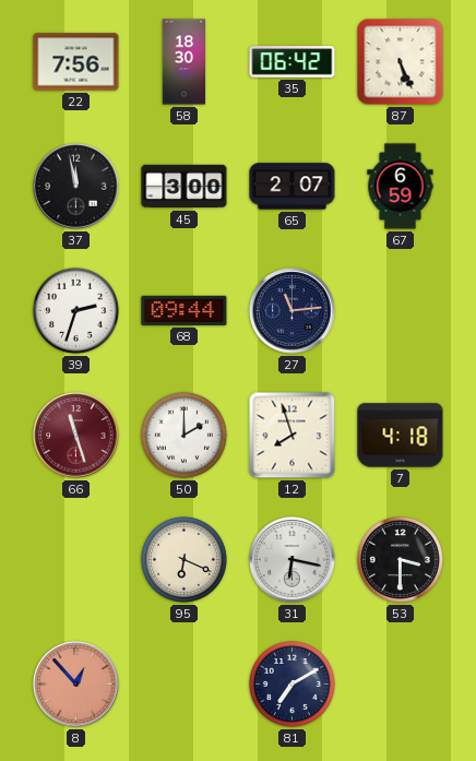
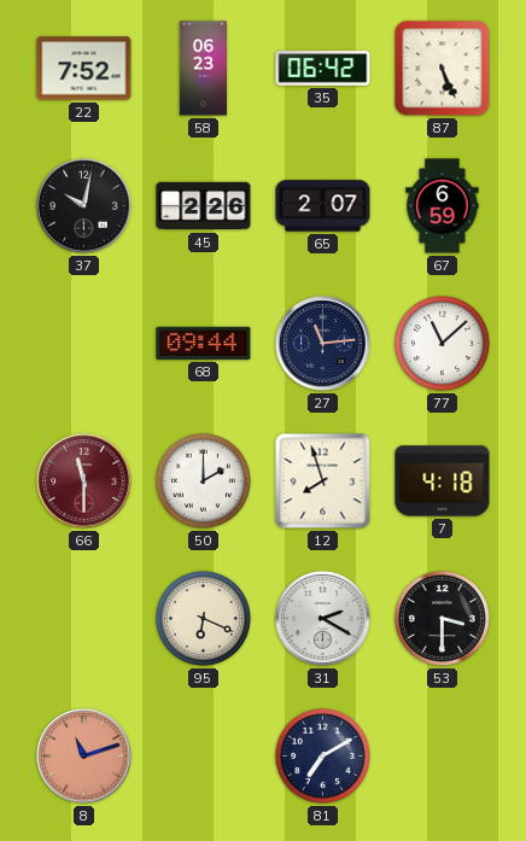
22: 7:56 -> 7:52
58: 18:30 -> 06:23
37: 11:58 -> 10:02
45: 3:00 -> 2:26
39: 2:33 -> none
77: none -> 11:08
66: 11:27 -> 11:30
31: 6:17 -> 2:20
8: 12:53 -> 11:12
